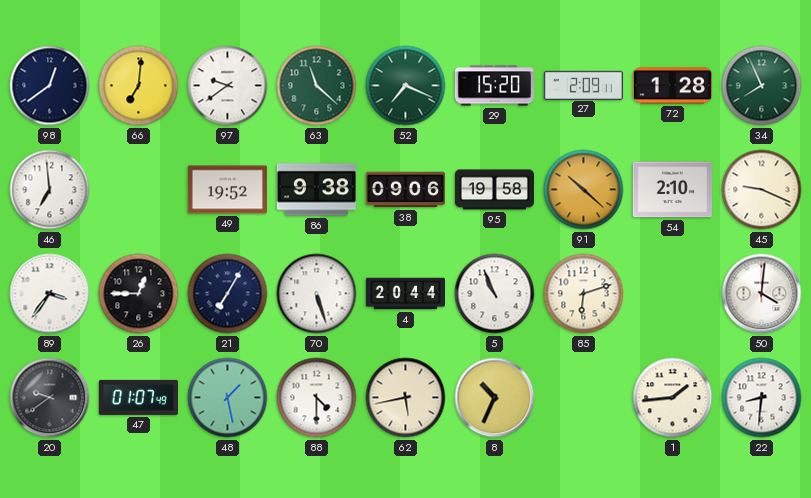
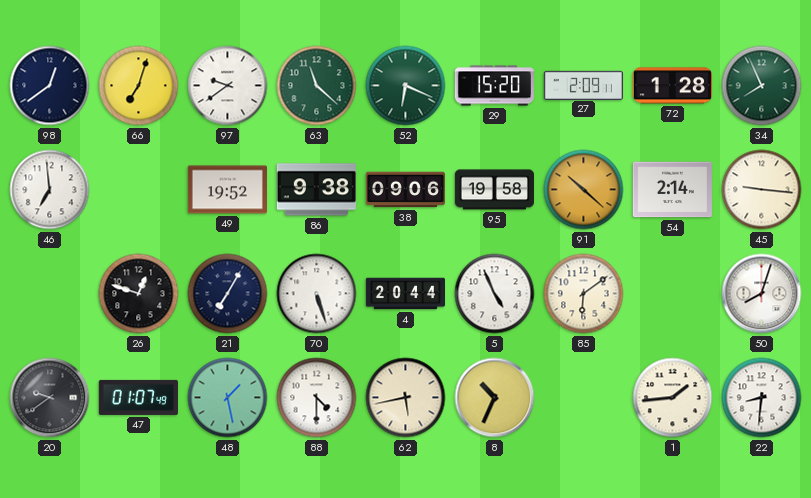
66: 7:01 -> 7:03
52: 7:19 -> 6:19
54: 2:10 -> 2:14
45: 9:19 -> 9:16
89: 3:36 -> none
26: 12:45 -> 12:48
5: 10:56 -> 4:56
85: 6:12 -> 6:09
50: 4:01 -> 8:03
